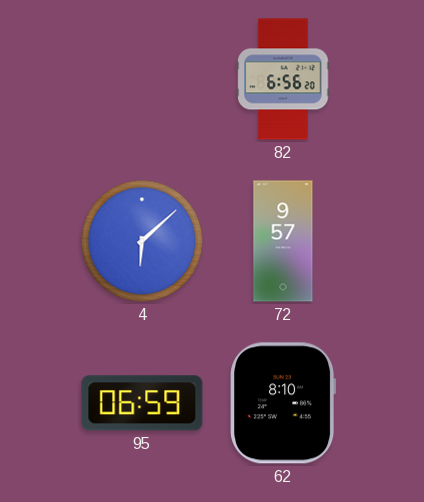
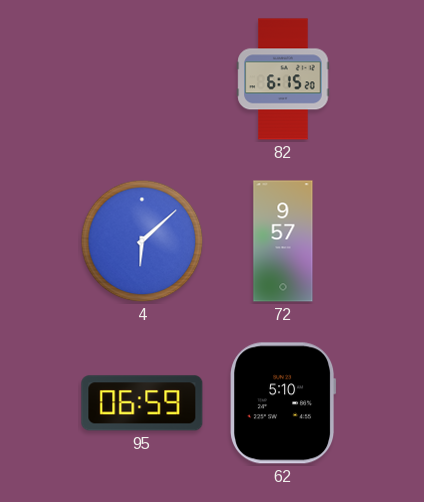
82: 6:56 -> 6:15
62: 8:10 -> 5:10
